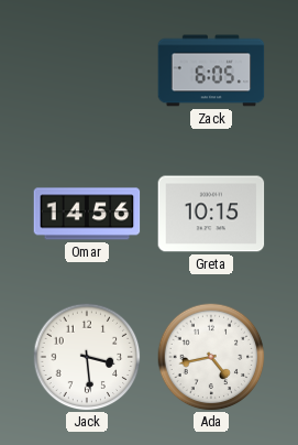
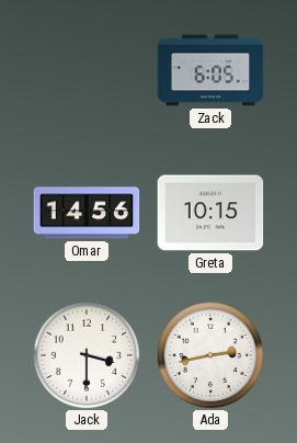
Jack: 3:29 -> 3:30
Ada: 4:43 -> 2:43
